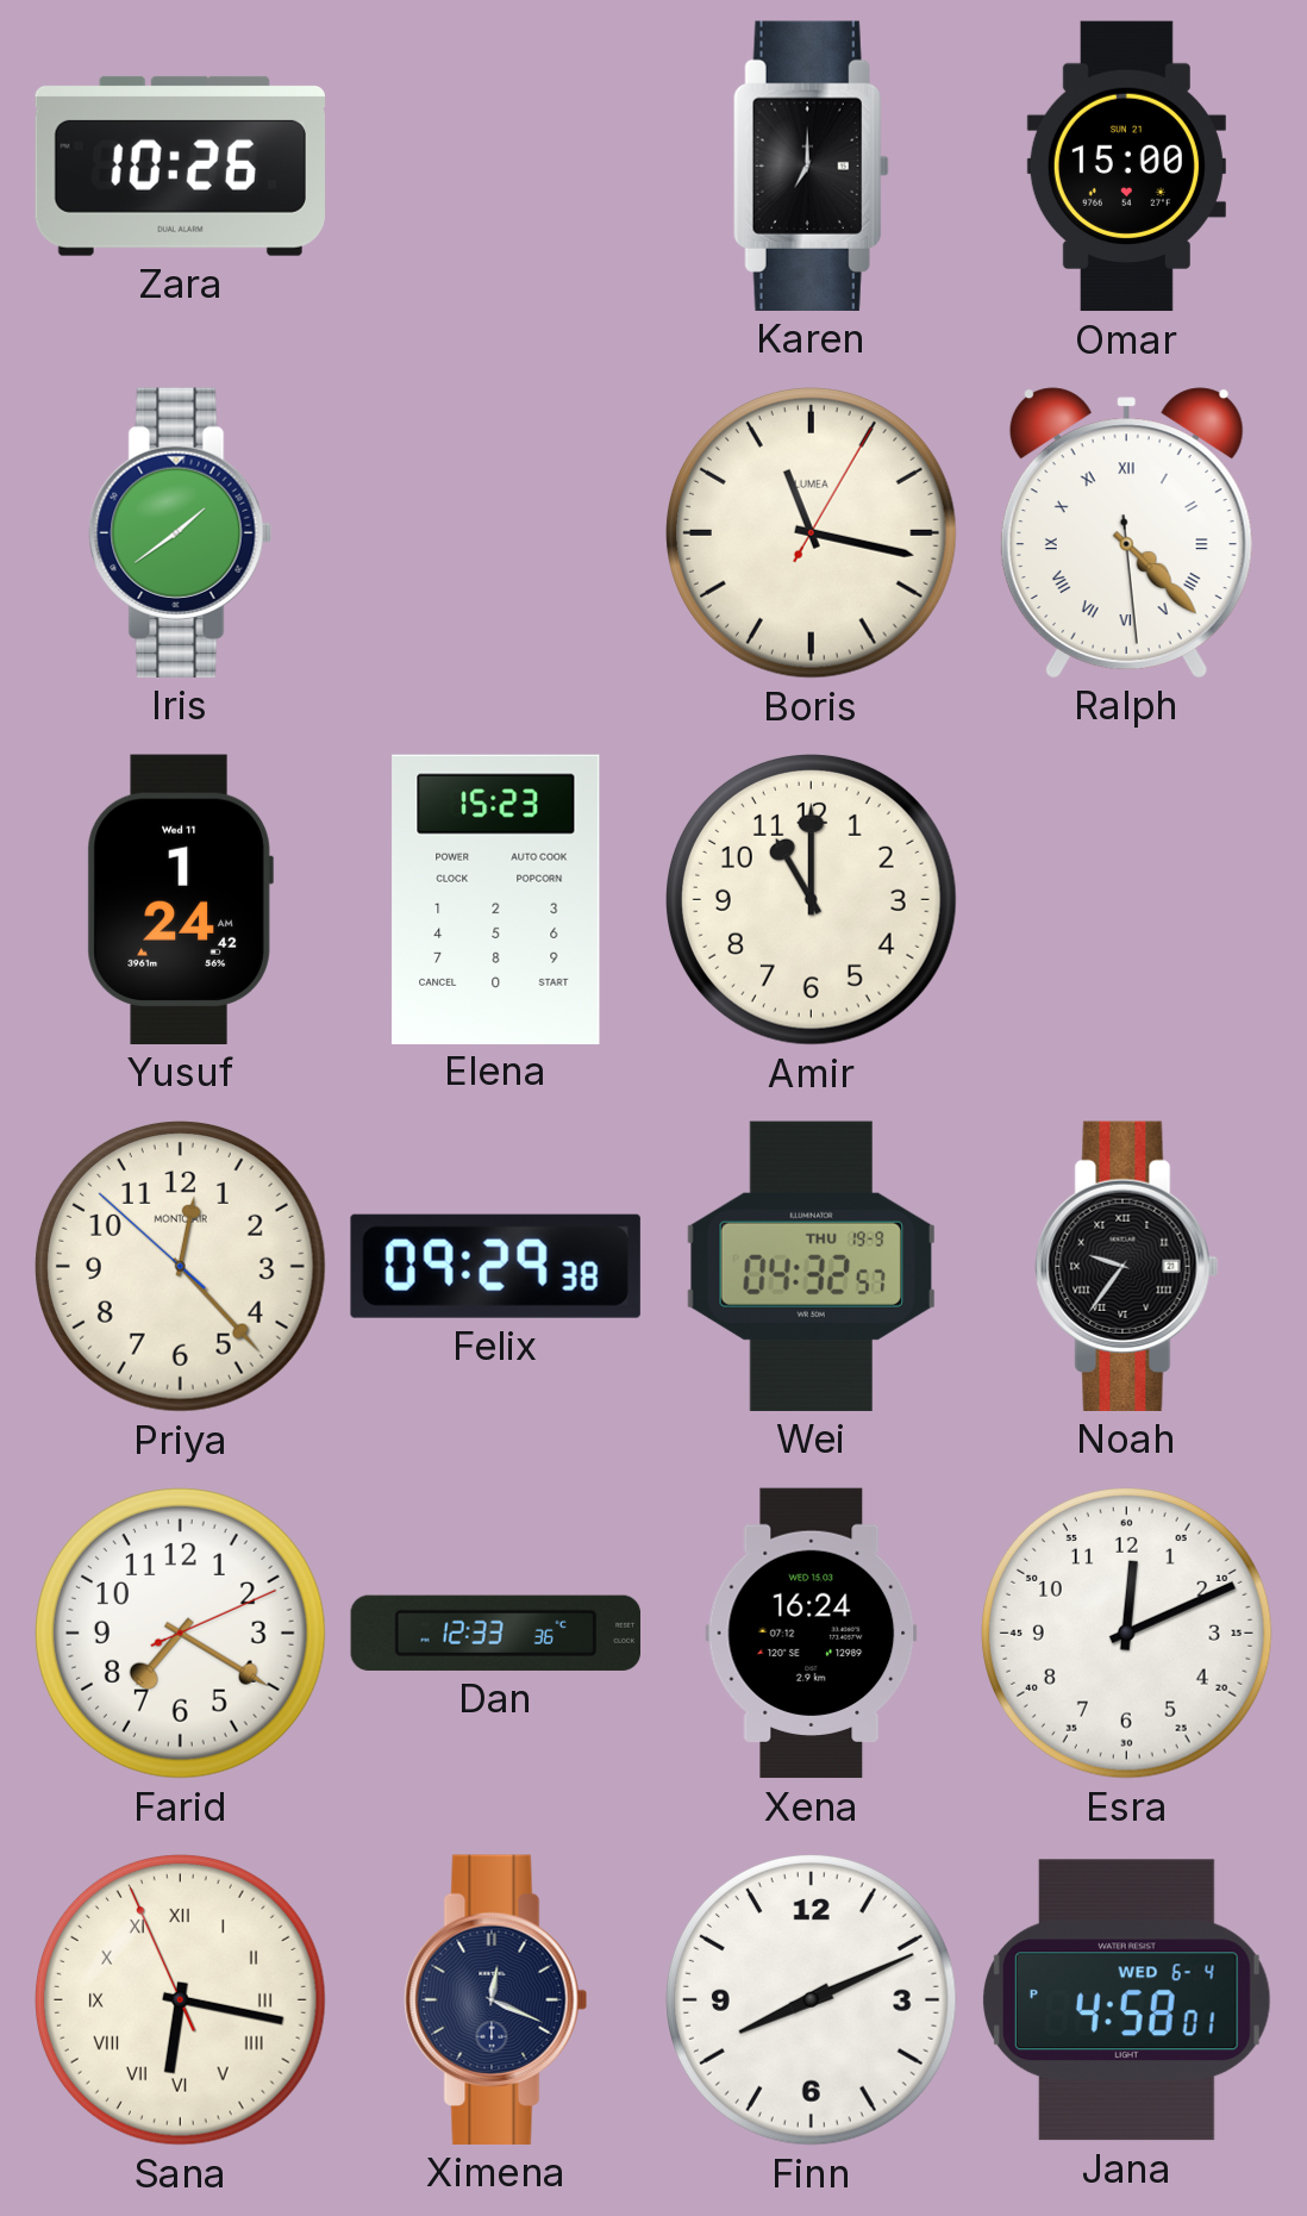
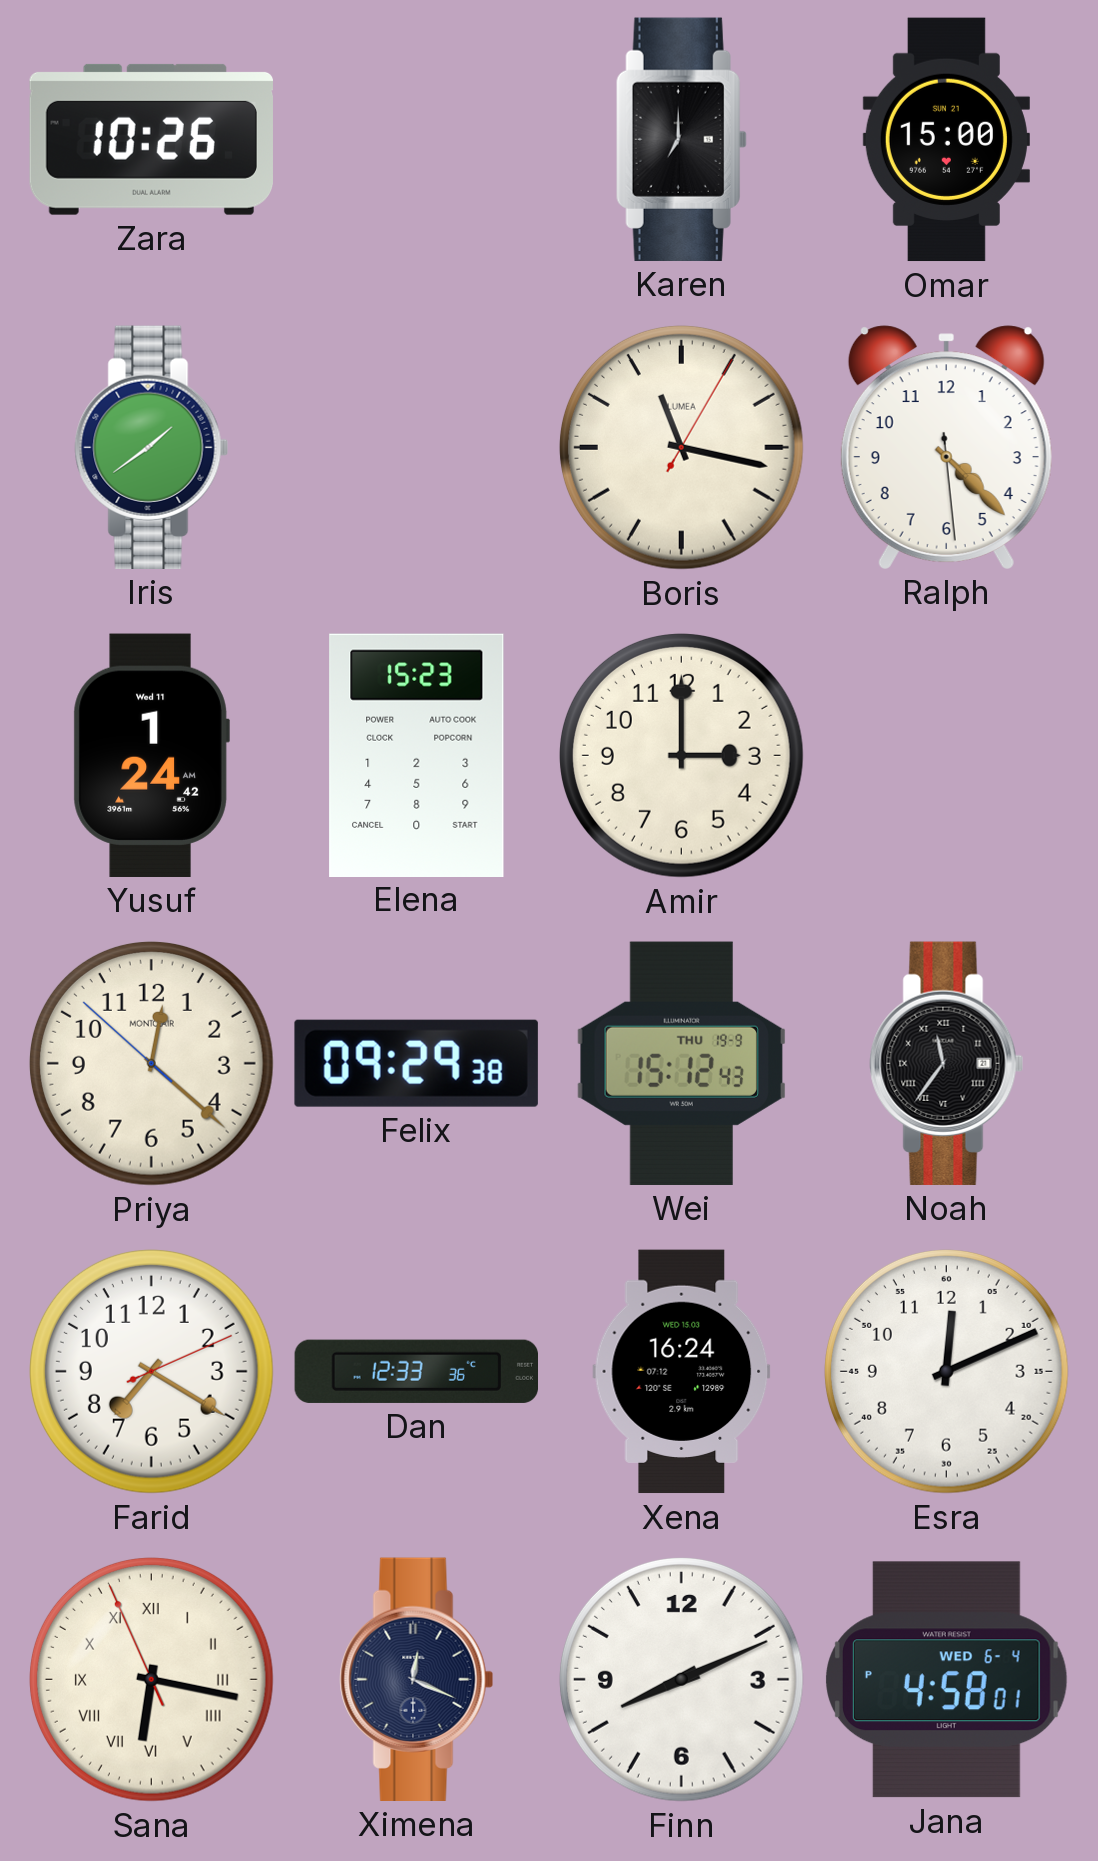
Ralph numerals: Roman -> Arabic
Amir: 11:00 -> 3:00
Priya: 12:22 -> 12:21
Wei: 04:32 -> 15:12
Noah: 9:36 -> 11:36
